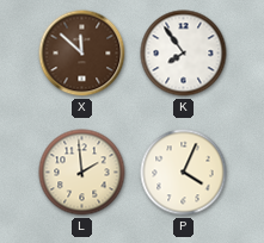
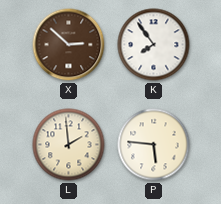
X: 11:52 -> 2:52
P: 4:04 -> 5:46
